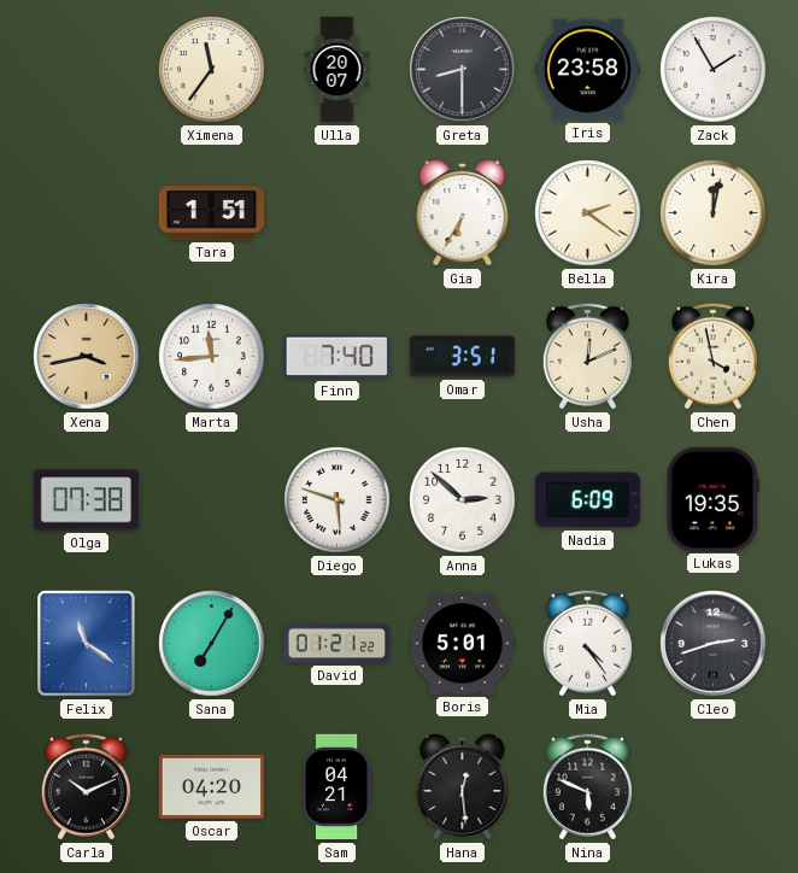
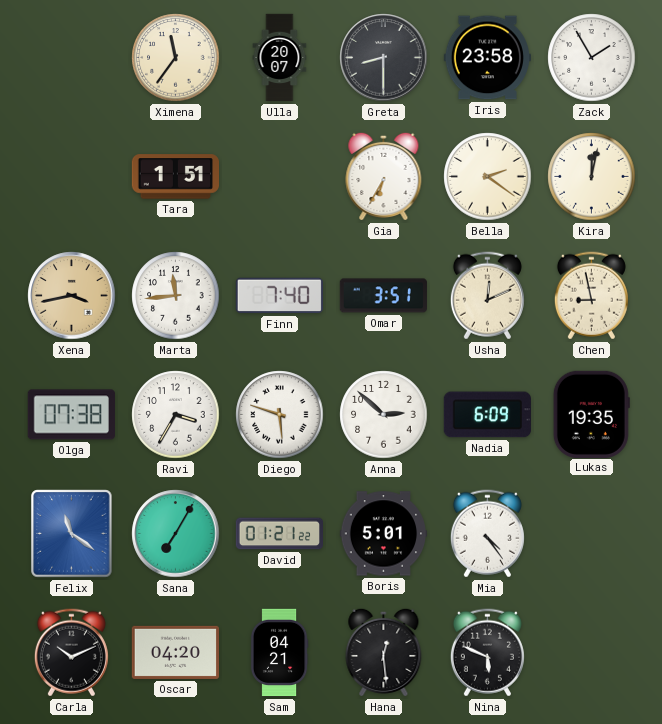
Chen: 3:58 -> 8:58
Ravi: none -> 3:35
Cleo: 2:42 -> none
